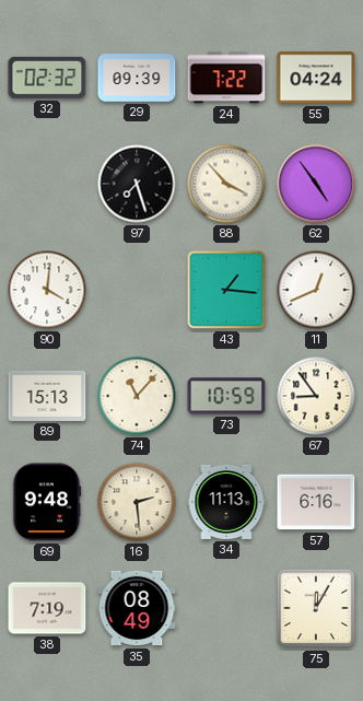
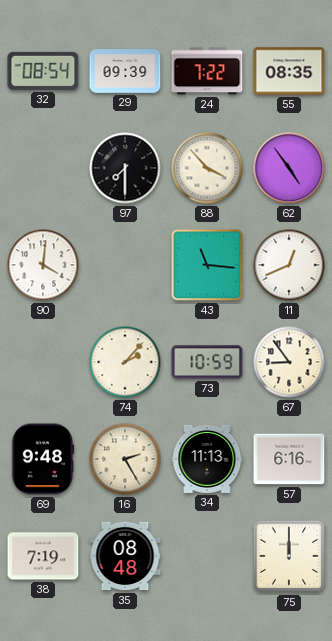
32: 02:32 -> 08:54
55: 04:24 -> 08:35
97: 7:27 -> 7:30
43: 1:16 -> 11:16
89: 15:13 -> none
74: 11:07 -> 2:07
16: 2:29 -> 2:25
35: 08:49 -> 08:48
75: 12:05 -> 12:00
